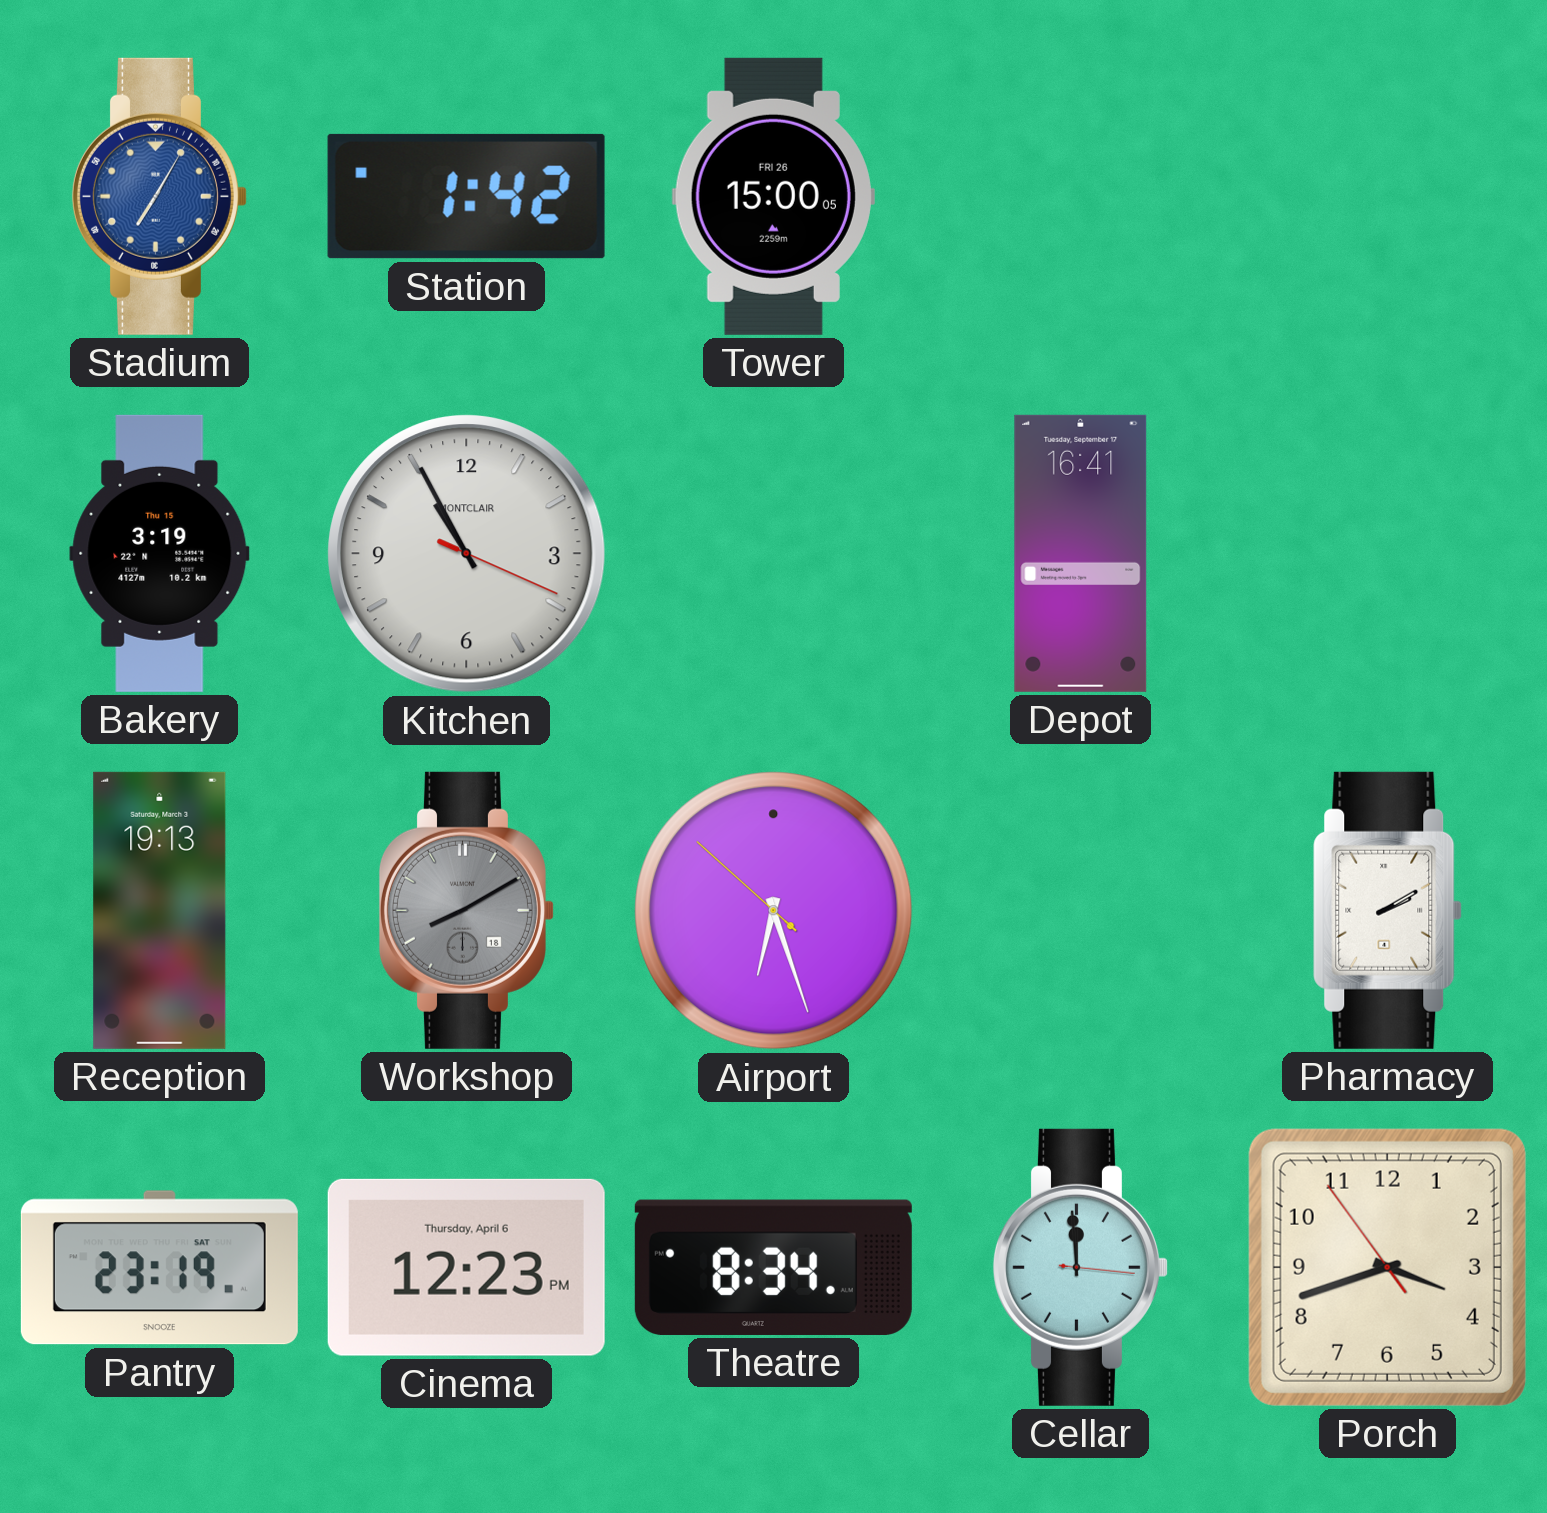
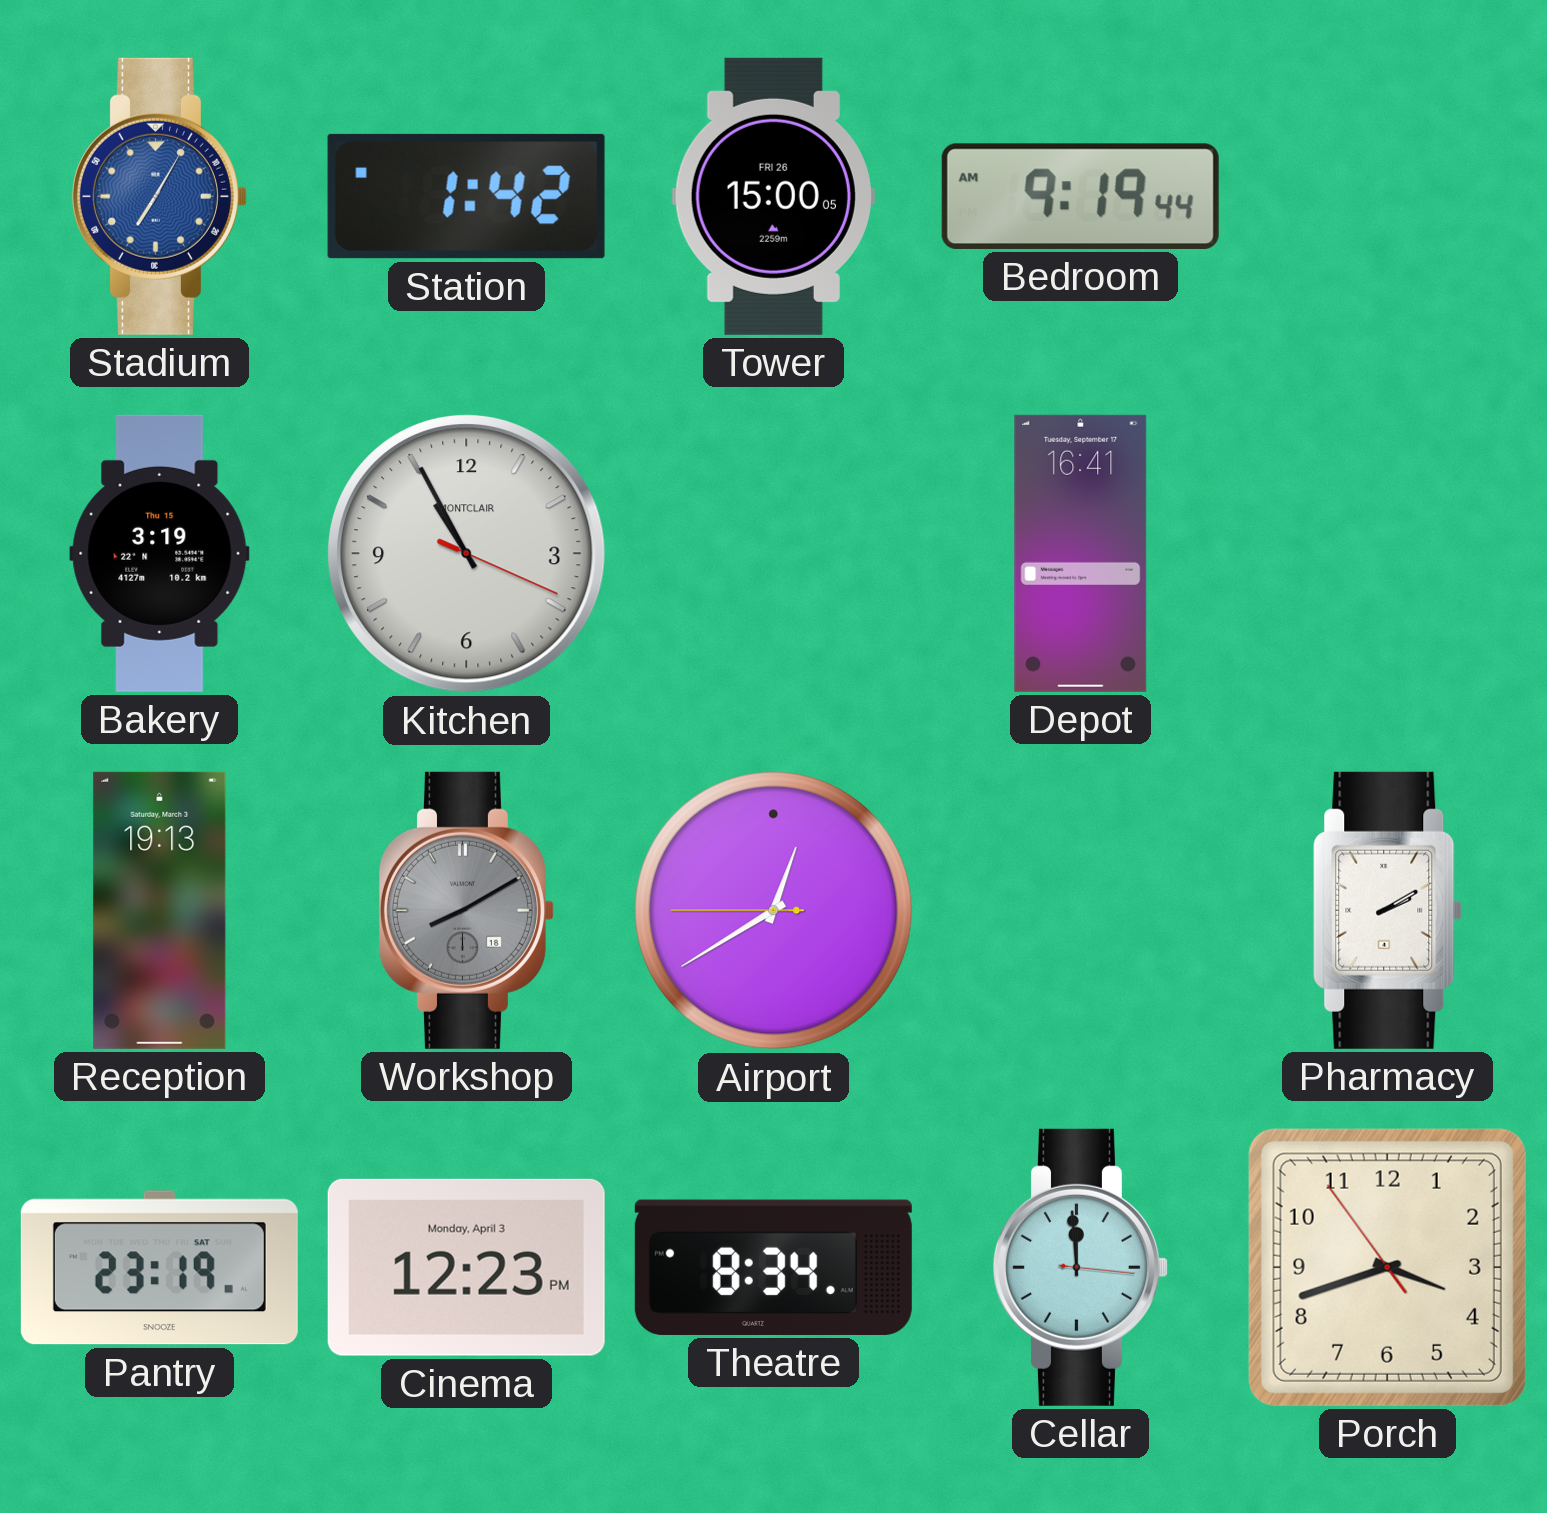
Bedroom: none -> 9:19
Airport: 6:26 -> 12:39
Cinema date: Thursday, April 6 -> Monday, April 3
